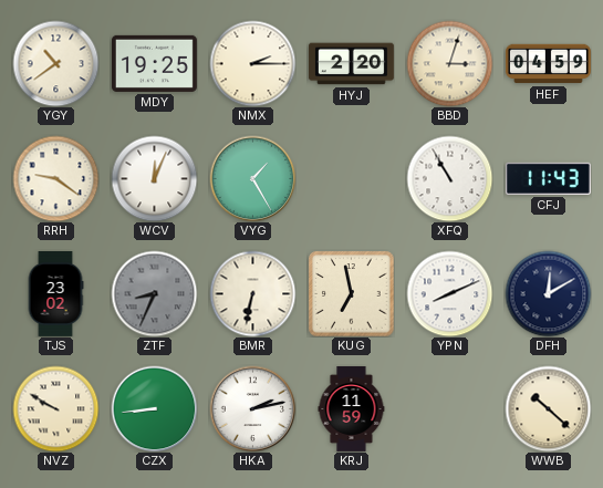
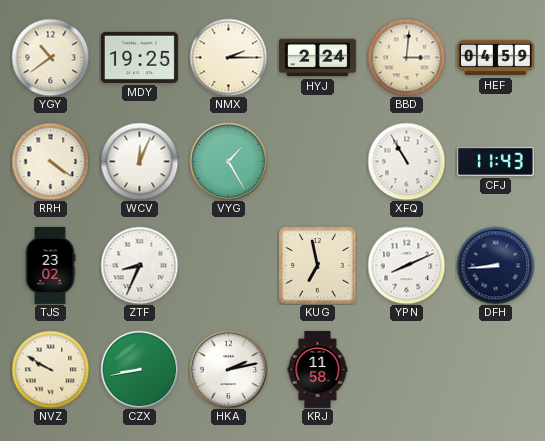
HYJ: 2:20 -> 2:24
BBD: 3:03 -> 3:01
RRH: 9:21 -> 4:21
ZTF dial: grey -> white
BMR: 6:32 -> none
DFH: 12:10 -> 8:44
CZX: 8:44 -> 8:43
KRJ: 11:59 -> 11:58
WWB: 10:22 -> none
